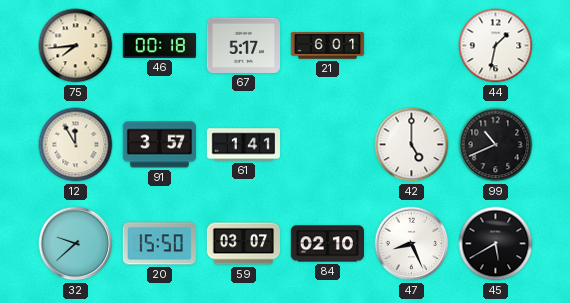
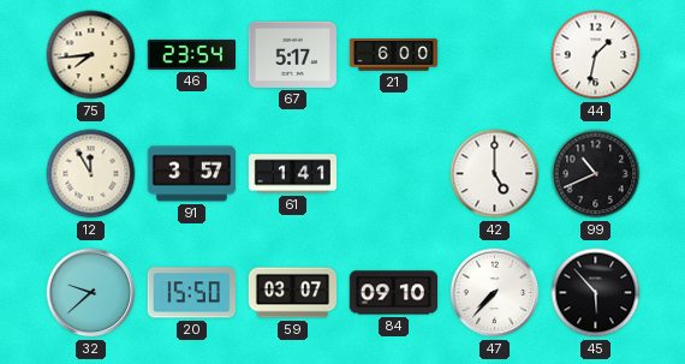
46: 00:18 -> 23:54
21: 6:01 -> 6:00
84: 02:10 -> 09:10
47: 8:26 -> 7:37
45: 5:40 -> 5:53
